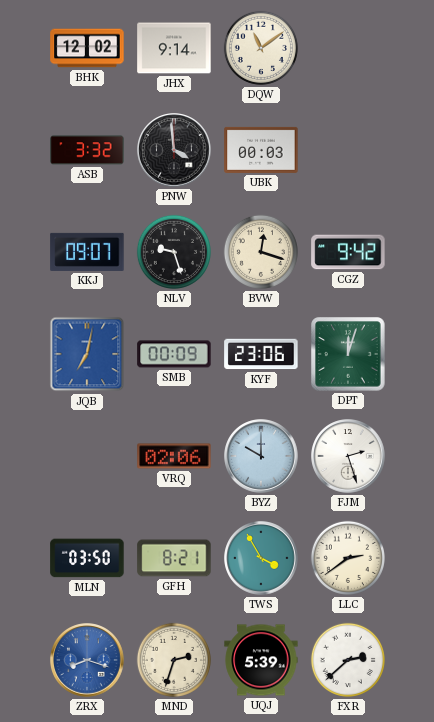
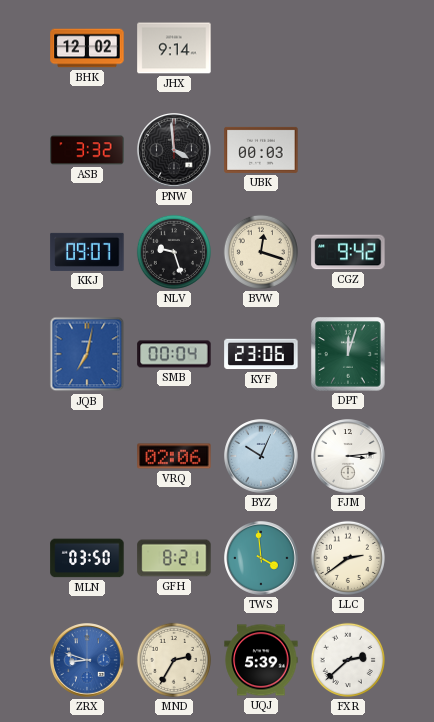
DQW: 11:09 -> none
SMB: 00:09 -> 00:04
BYZ: 10:00 -> 10:04
FJM: 2:27 -> 3:14
TWS: 3:55 -> 3:59
ZRX: 8:18 -> 8:48
MND: 2:33 -> 2:35
